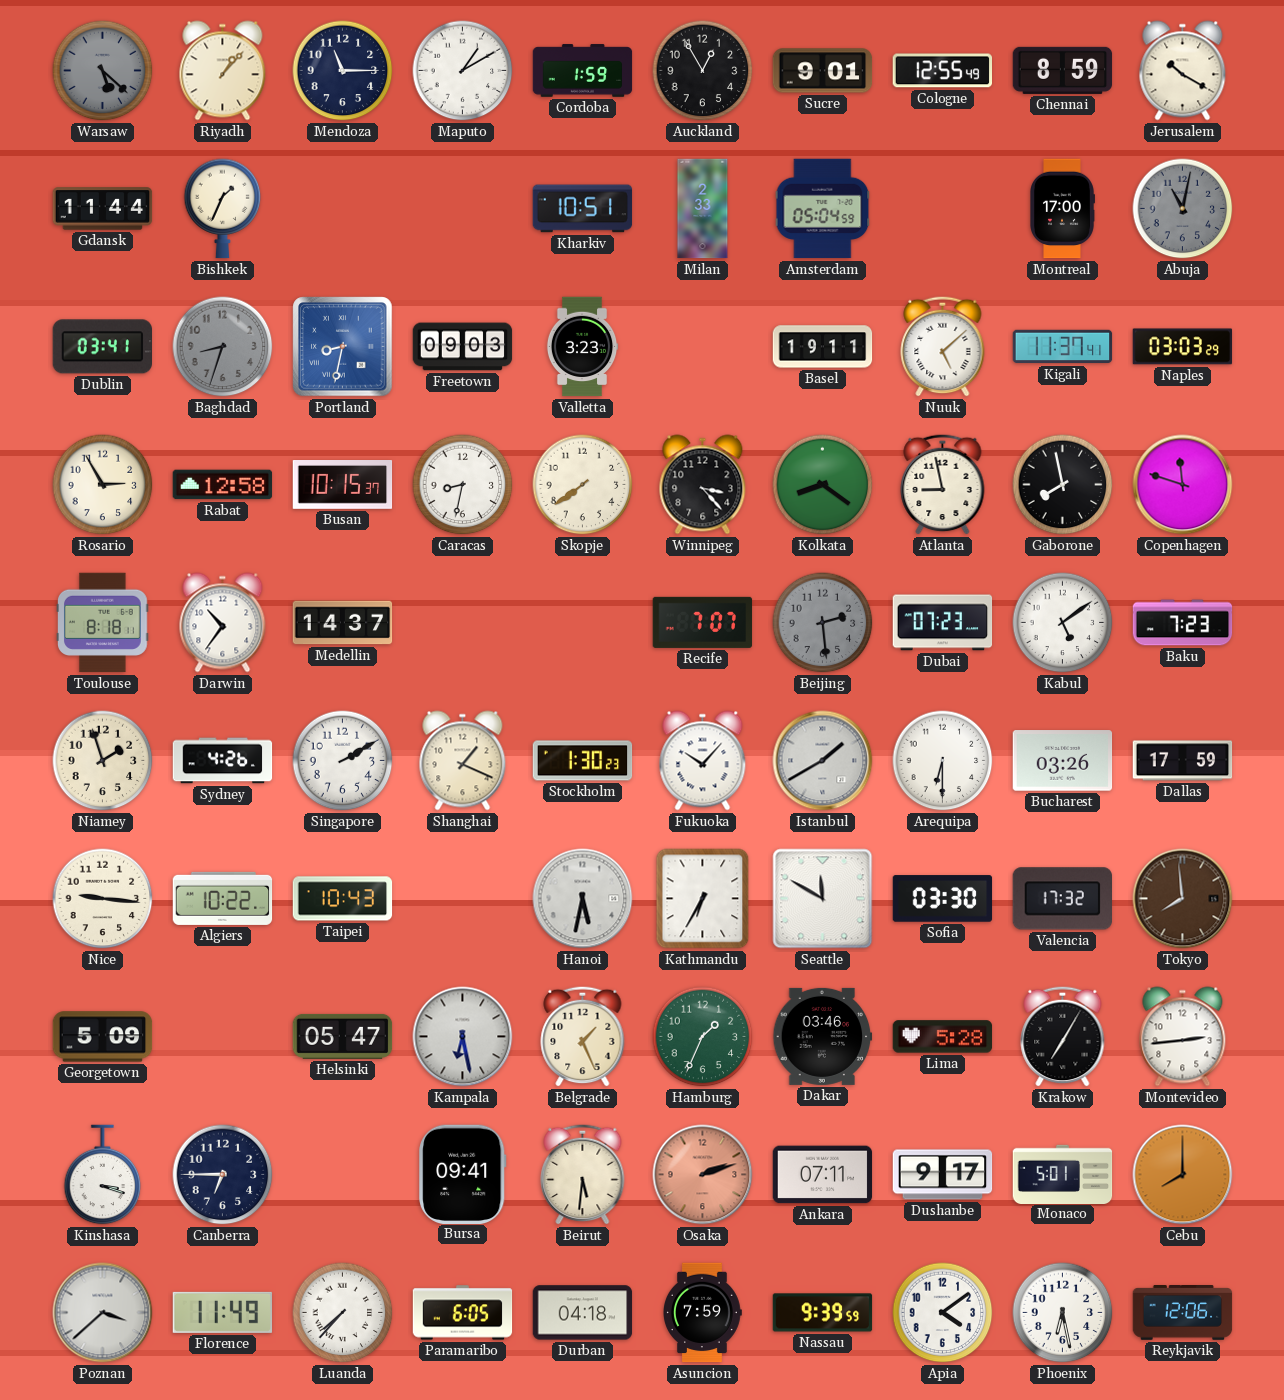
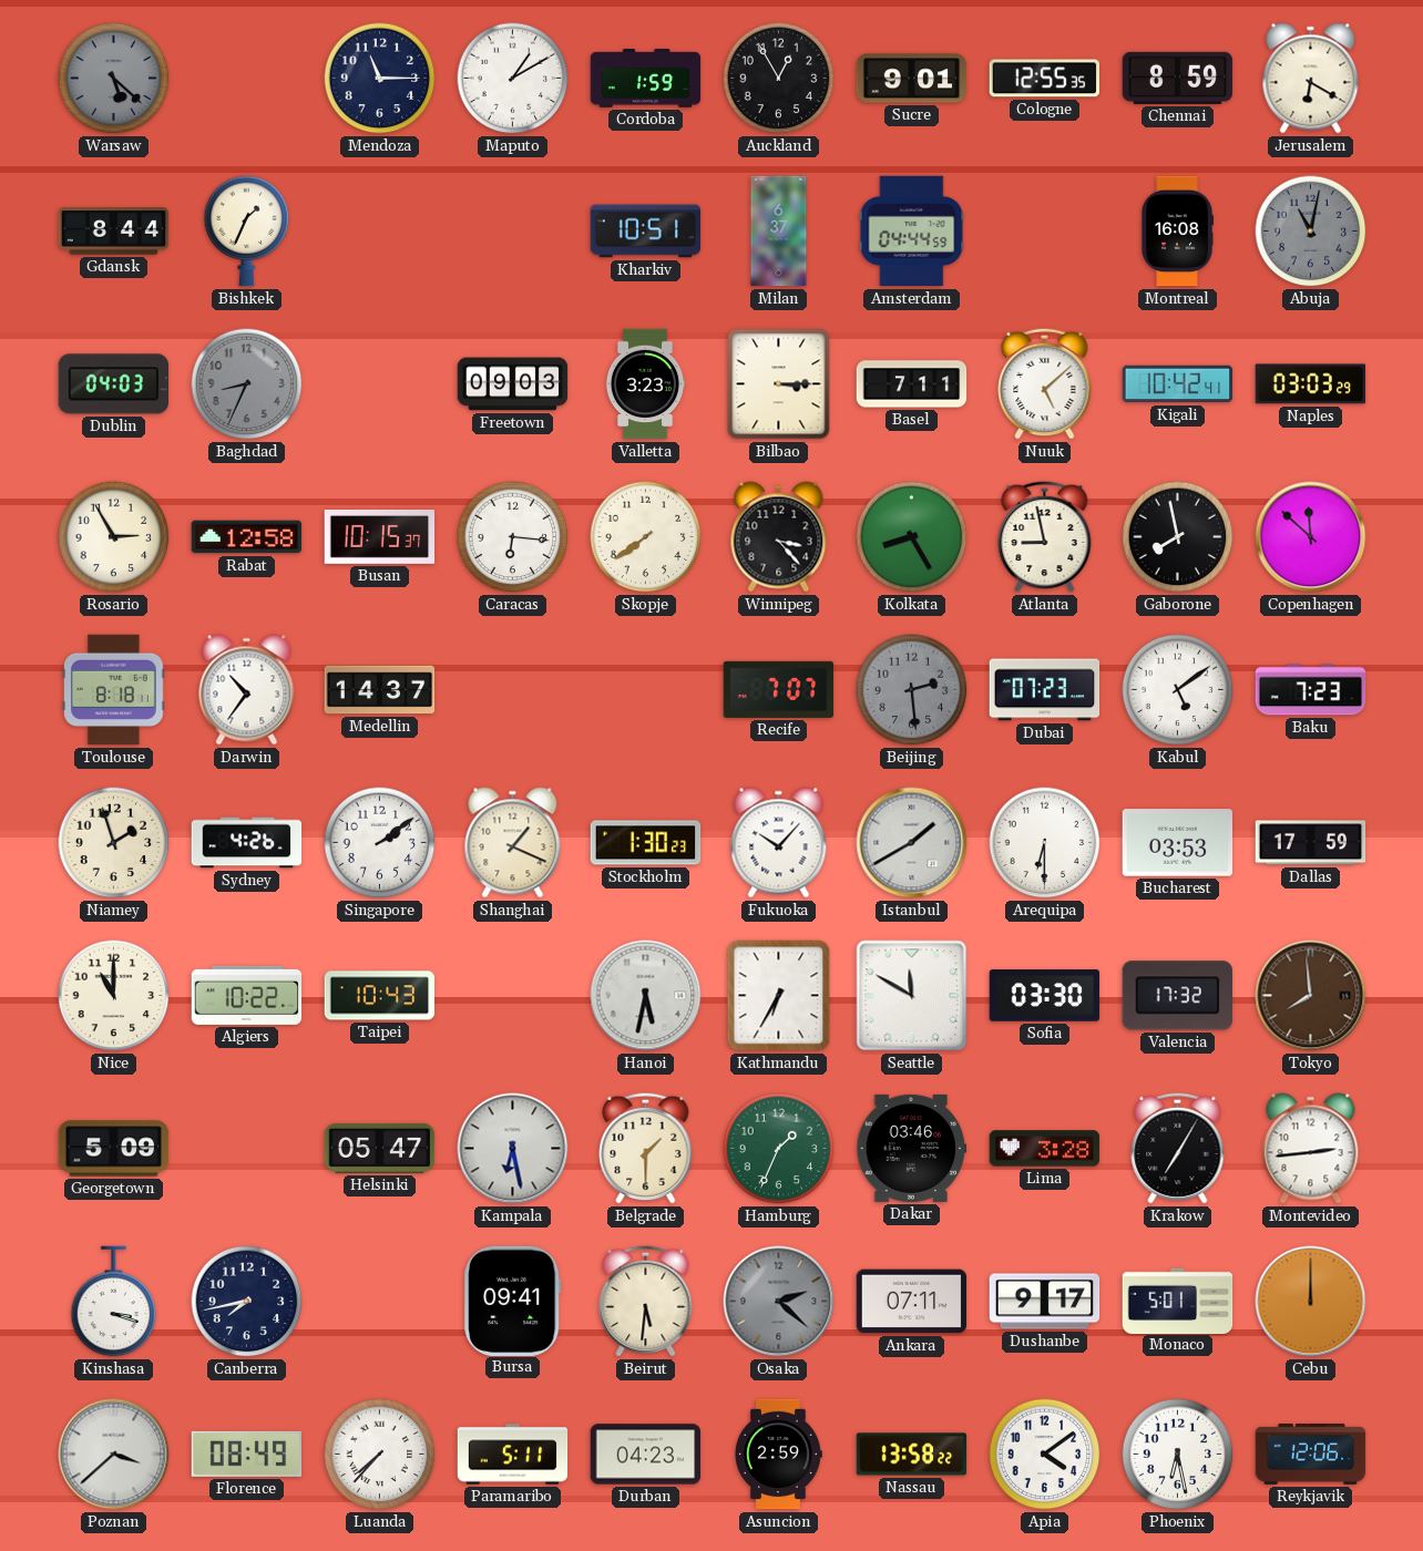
Riyadh: 1:07 -> none
Cologne: 12:55:49 -> 12:55:35
Jerusalem: 10:20 -> 6:20
Gdansk: 11:44 -> 8:44
Milan: 2:33 -> 6:37
Amsterdam: 05:04 -> 04:44
Montreal: 17:00 -> 16:08
Dublin: 03:41 -> 04:03
Baghdad: 8:33 -> 8:34
Portland: 8:32 -> none
Bilbao: none -> 3:15
Basel: 19:11 -> 7:11
Kigali: 11:37 -> 10:42
Caracas: 8:32 -> 6:16
Kolkata: 8:21 -> 8:25
Copenhagen: 11:48 -> 11:52
Singapore: 2:10 -> 2:09
Bucharest: 03:26 -> 03:53
Nice: 9:16 -> 11:00
Belgrade: 1:26 -> 1:30
Lima: 5:28 -> 3:28
Canberra: 6:45 -> 7:43
Osaka: 2:12 -> 2:22
Osaka dial: salmon -> grey
Cebu: 8:00 -> 12:00
Florence: 11:49 -> 08:49
Paramaribo: 6:05 -> 5:11
Durban: 04:18 -> 04:23
Asuncion: 7:59 -> 2:59
Nassau: 9:39 -> 13:58
